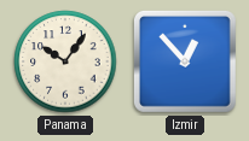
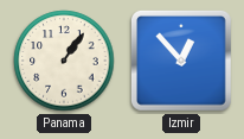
Panama: 10:06 -> 1:06
